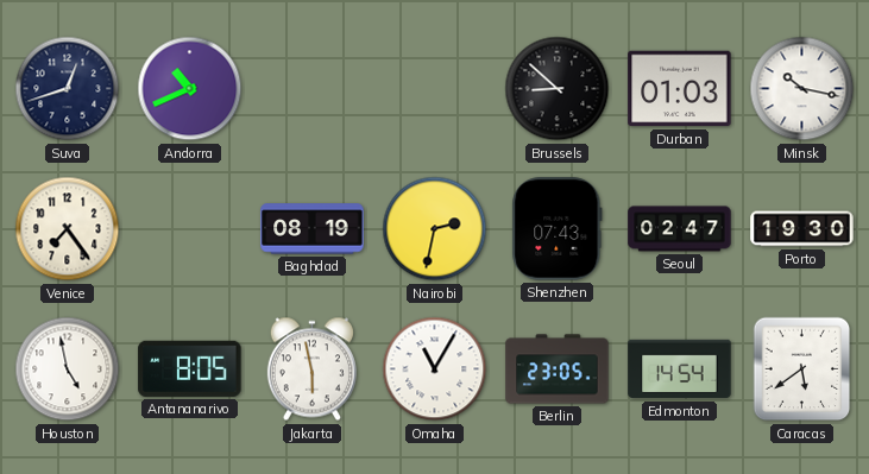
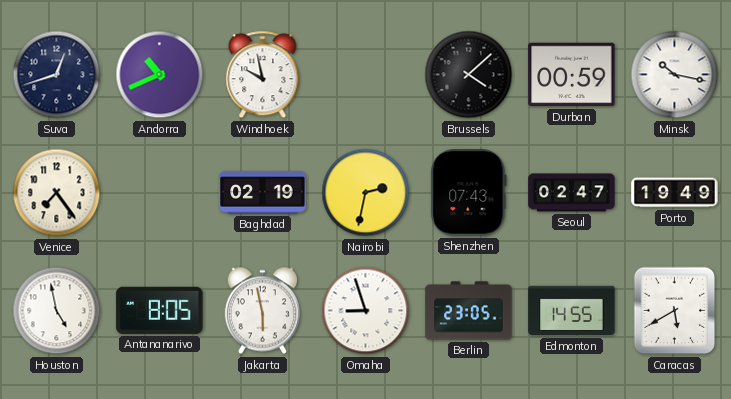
Windhoek: none -> 9:58
Brussels: 8:52 -> 4:08
Durban: 01:03 -> 00:59
Baghdad: 08:19 -> 02:19
Porto: 19:30 -> 19:49
Omaha: 11:05 -> 8:57
Edmonton: 14:54 -> 14:55
Caracas: 5:39 -> 5:40
